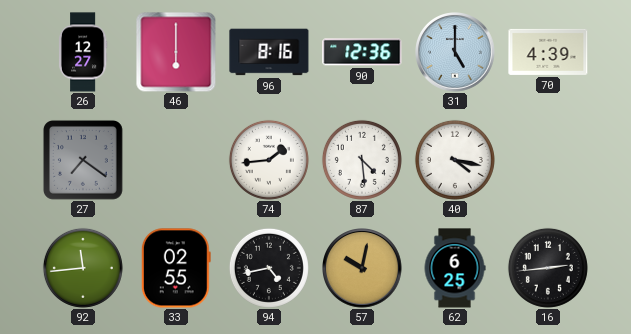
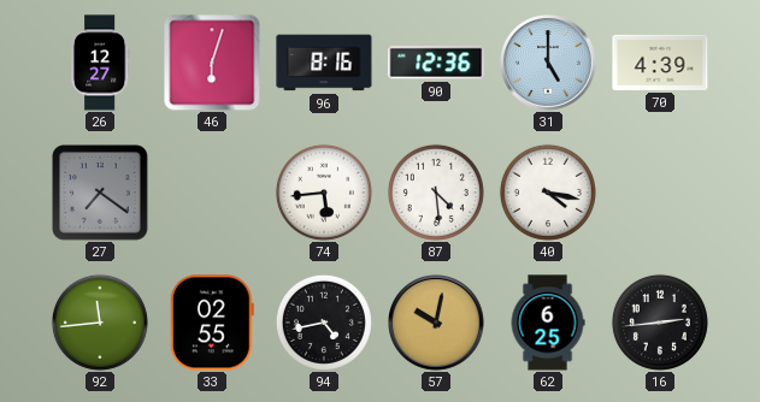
46: 6:00 -> 6:03
74: 1:44 -> 5:44
